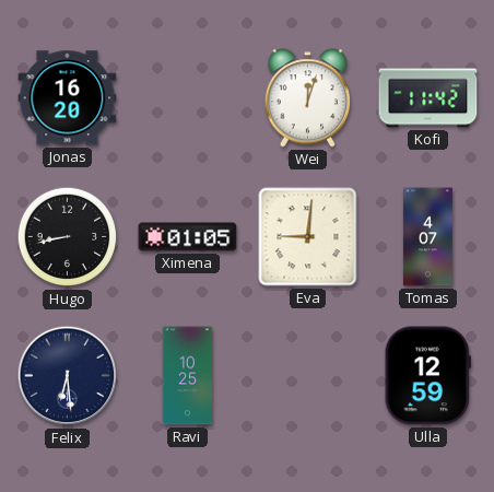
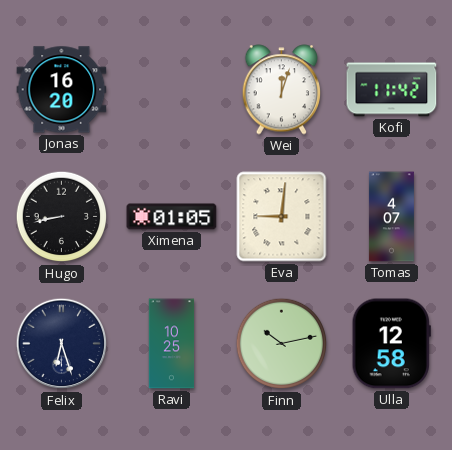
Felix: 6:29 -> 6:27
Finn: none -> 10:13
Ulla: 12:59 -> 12:58
